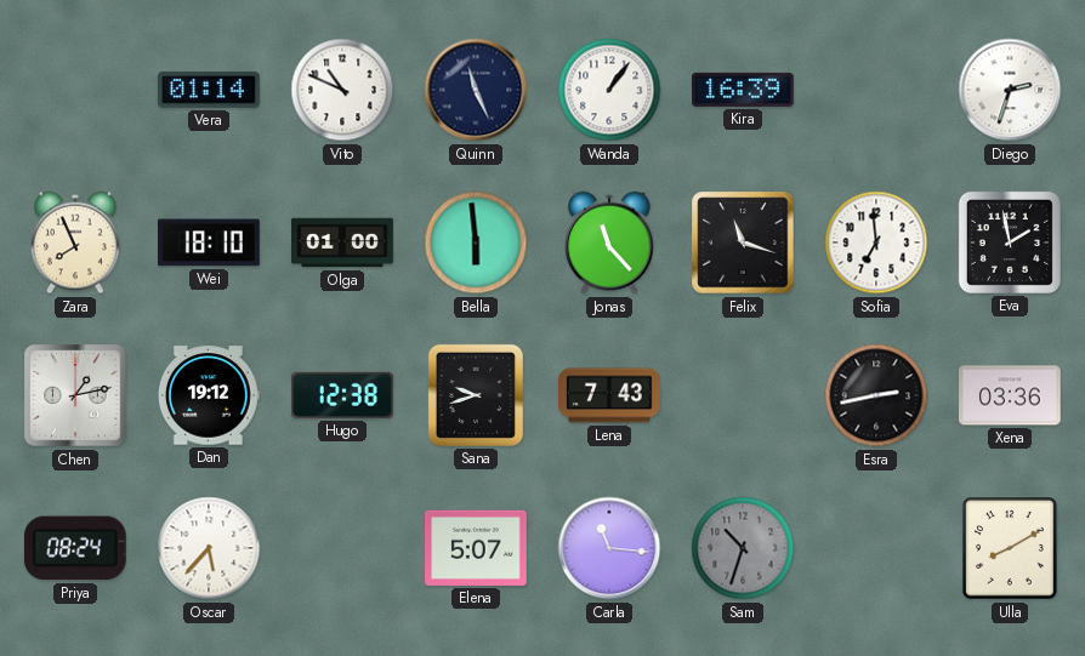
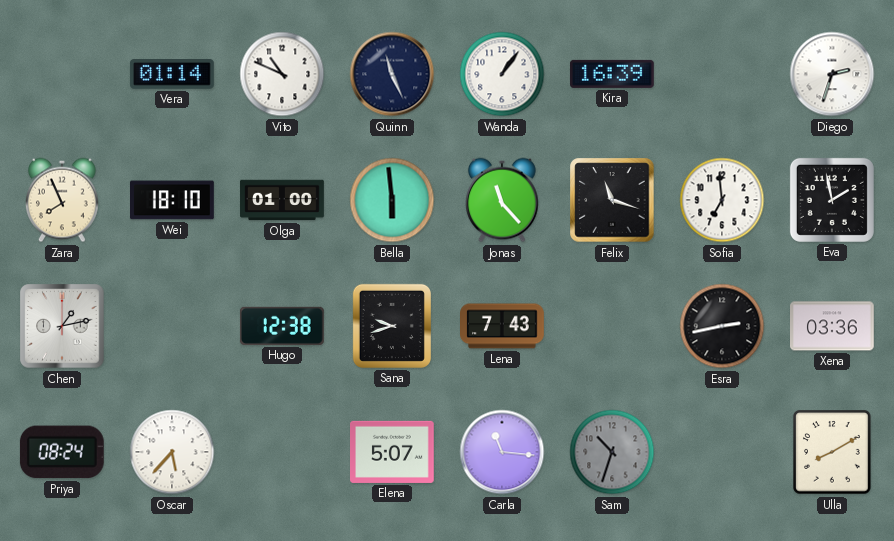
Dan: 19:12 -> none
